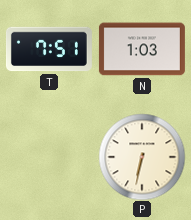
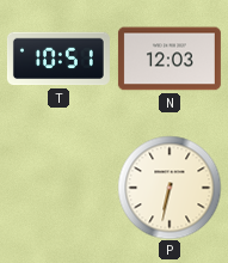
T: 7:51 -> 10:51
N: 1:03 -> 12:03
